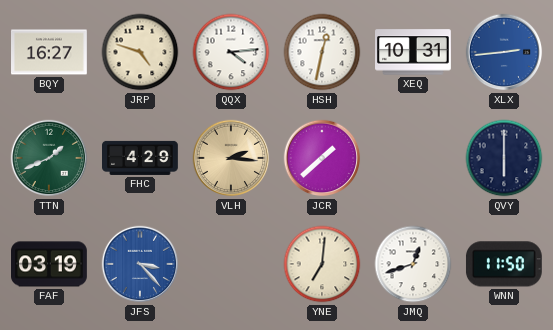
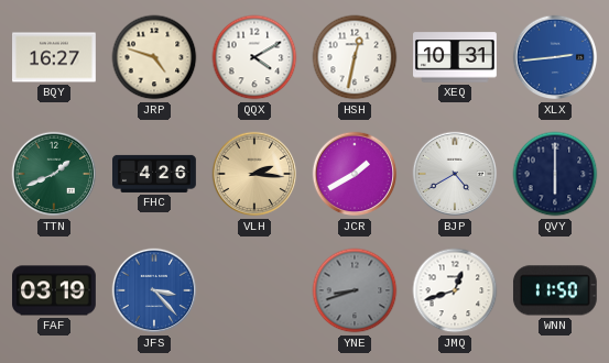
QQX: 4:14 -> 4:10
FHC: 4:29 -> 4:26
JCR: 1:38 -> 1:40
BJP: none -> 4:40
YNE: 7:01 -> 8:42
YNE dial: cream -> grey
